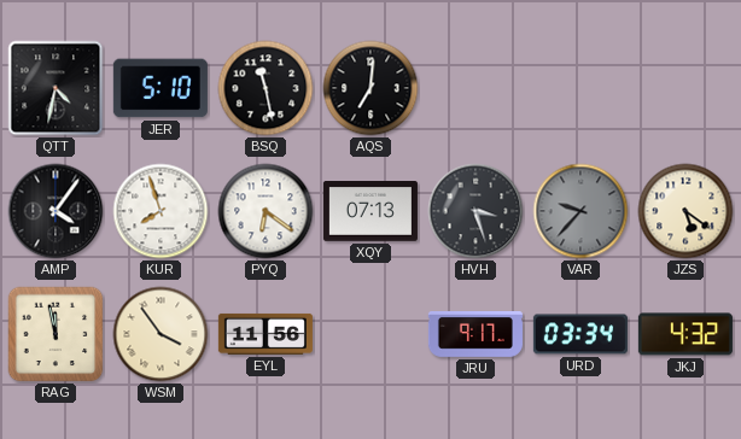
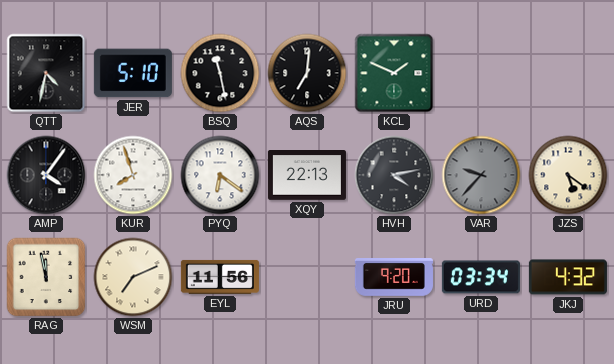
KCL: none -> 1:49
XQY: 07:13 -> 22:13
HVH: 3:27 -> 4:13
WSM: 3:54 -> 7:11
JRU: 9:17 -> 9:20
